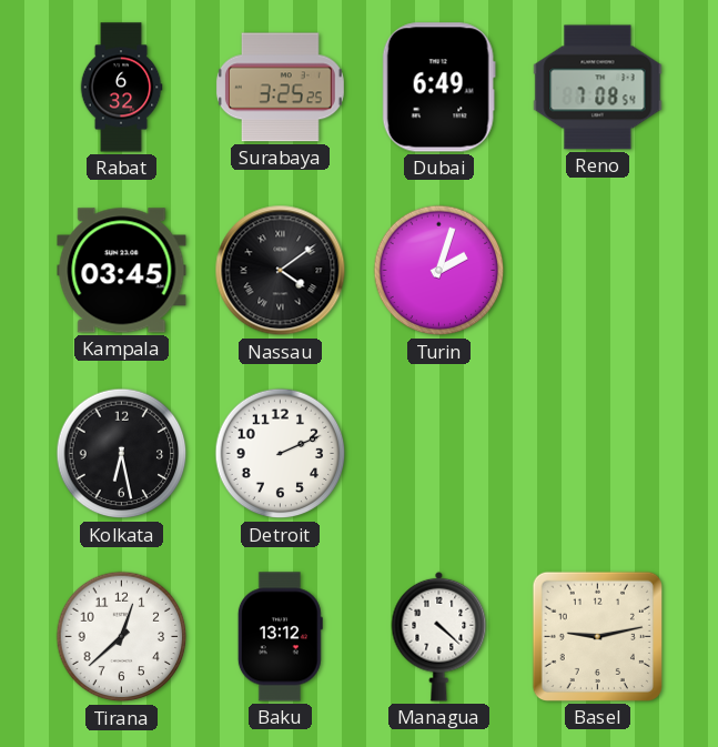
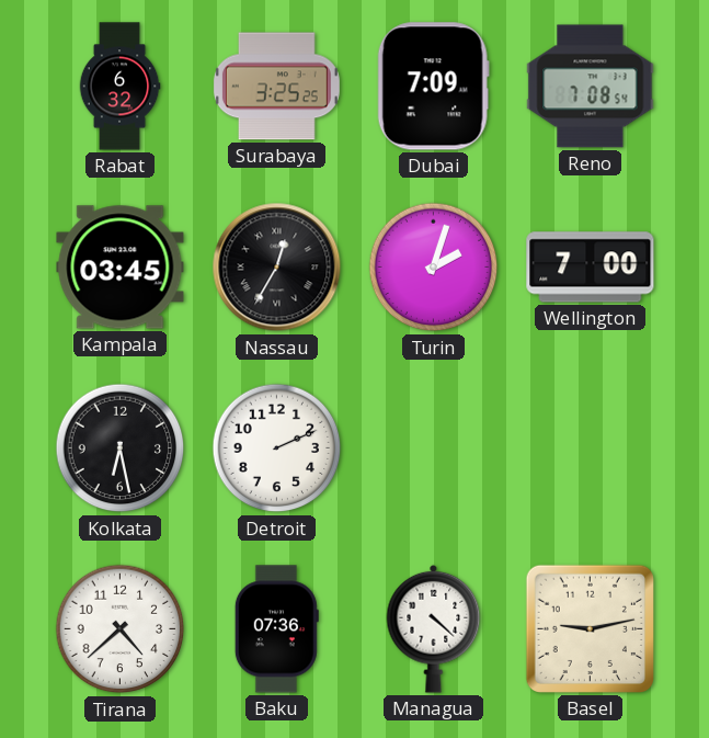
Dubai: 6:49 -> 7:09
Nassau: 4:09 -> 12:35
Wellington: none -> 7:00
Tirana: 12:38 -> 4:38
Baku: 13:12 -> 07:36
